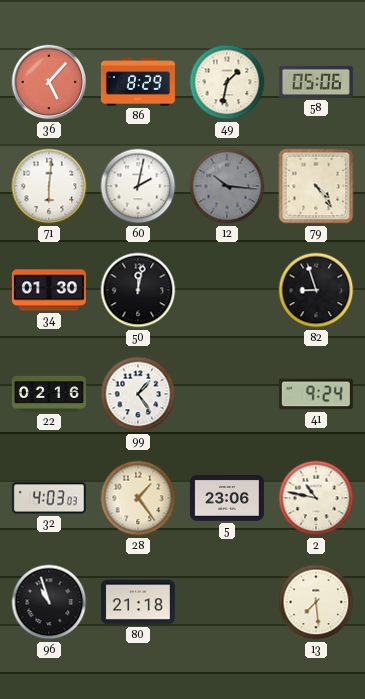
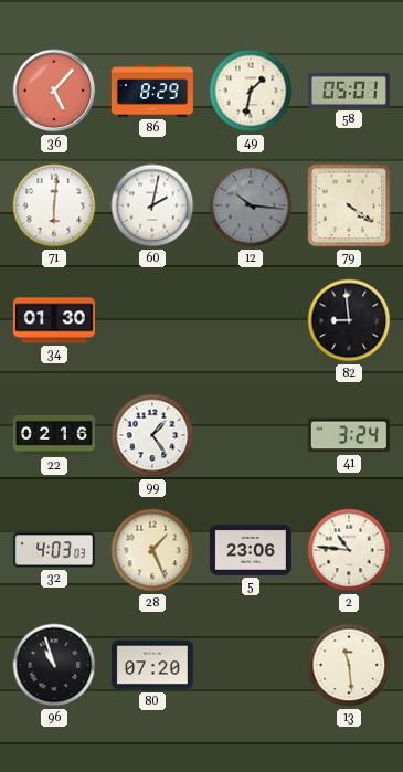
58: 05:06 -> 05:01
79: 4:24 -> 4:21
50: 12:02 -> none
82: 8:57 -> 8:59
41: 9:24 -> 3:24
28: 1:24 -> 1:26
2: 10:47 -> 10:46
80: 21:18 -> 07:20
13: 7:29 -> 11:29
